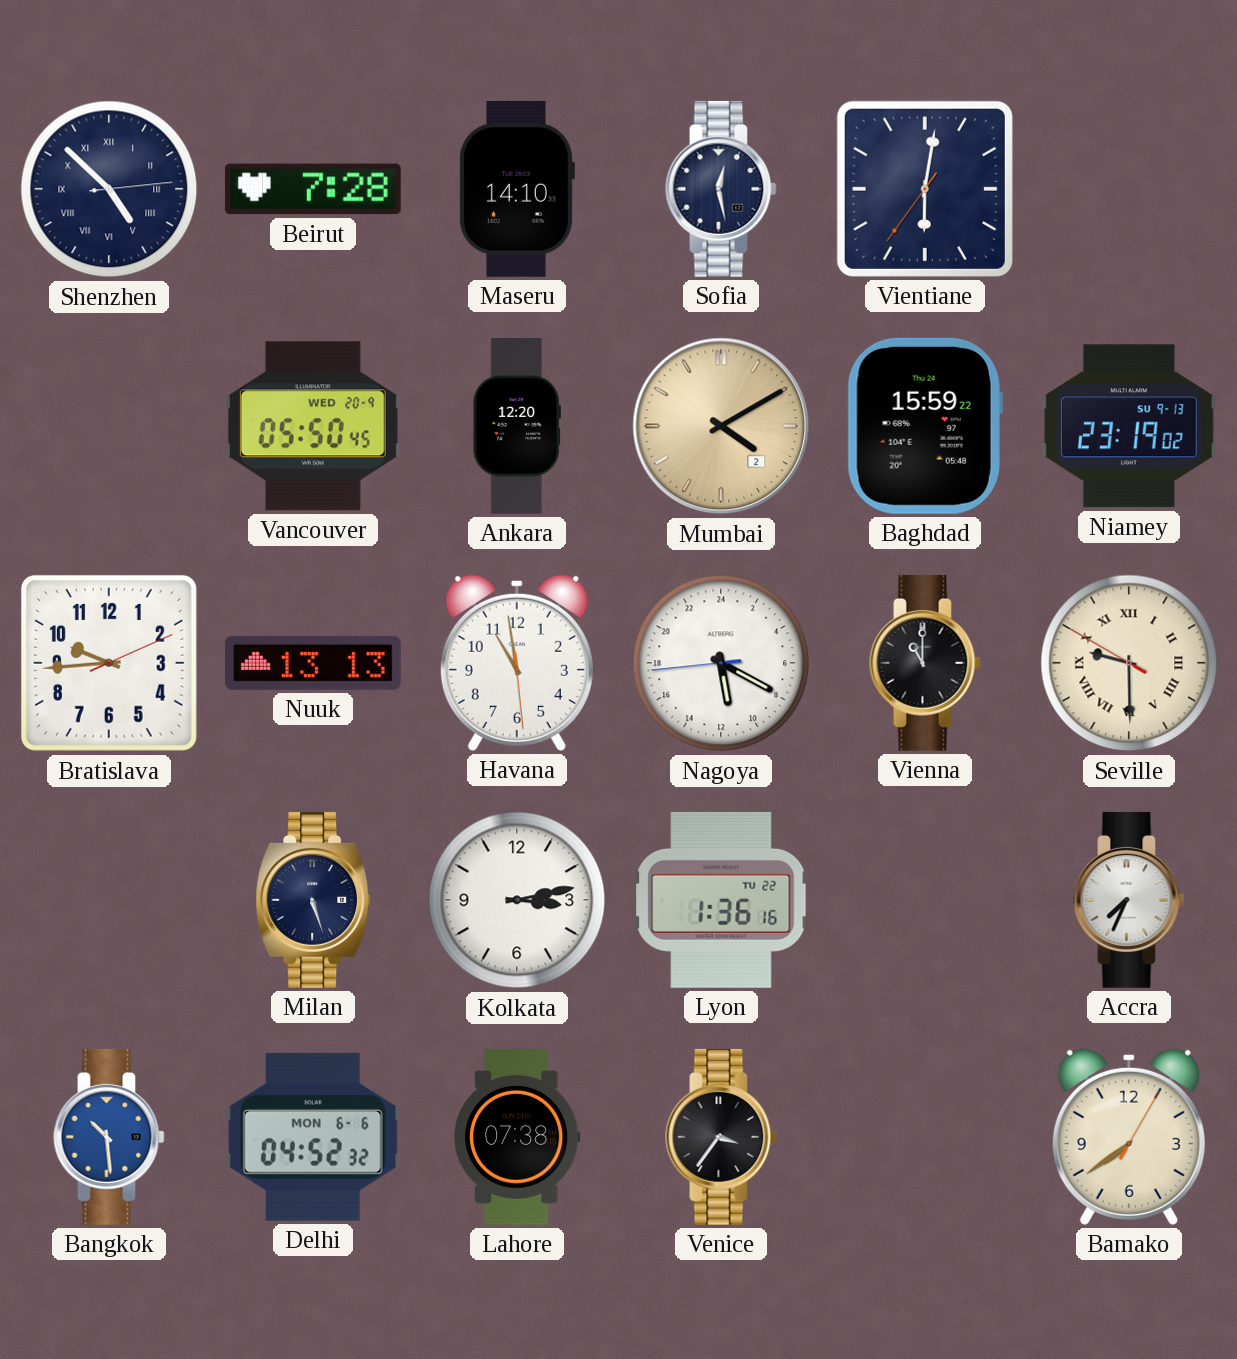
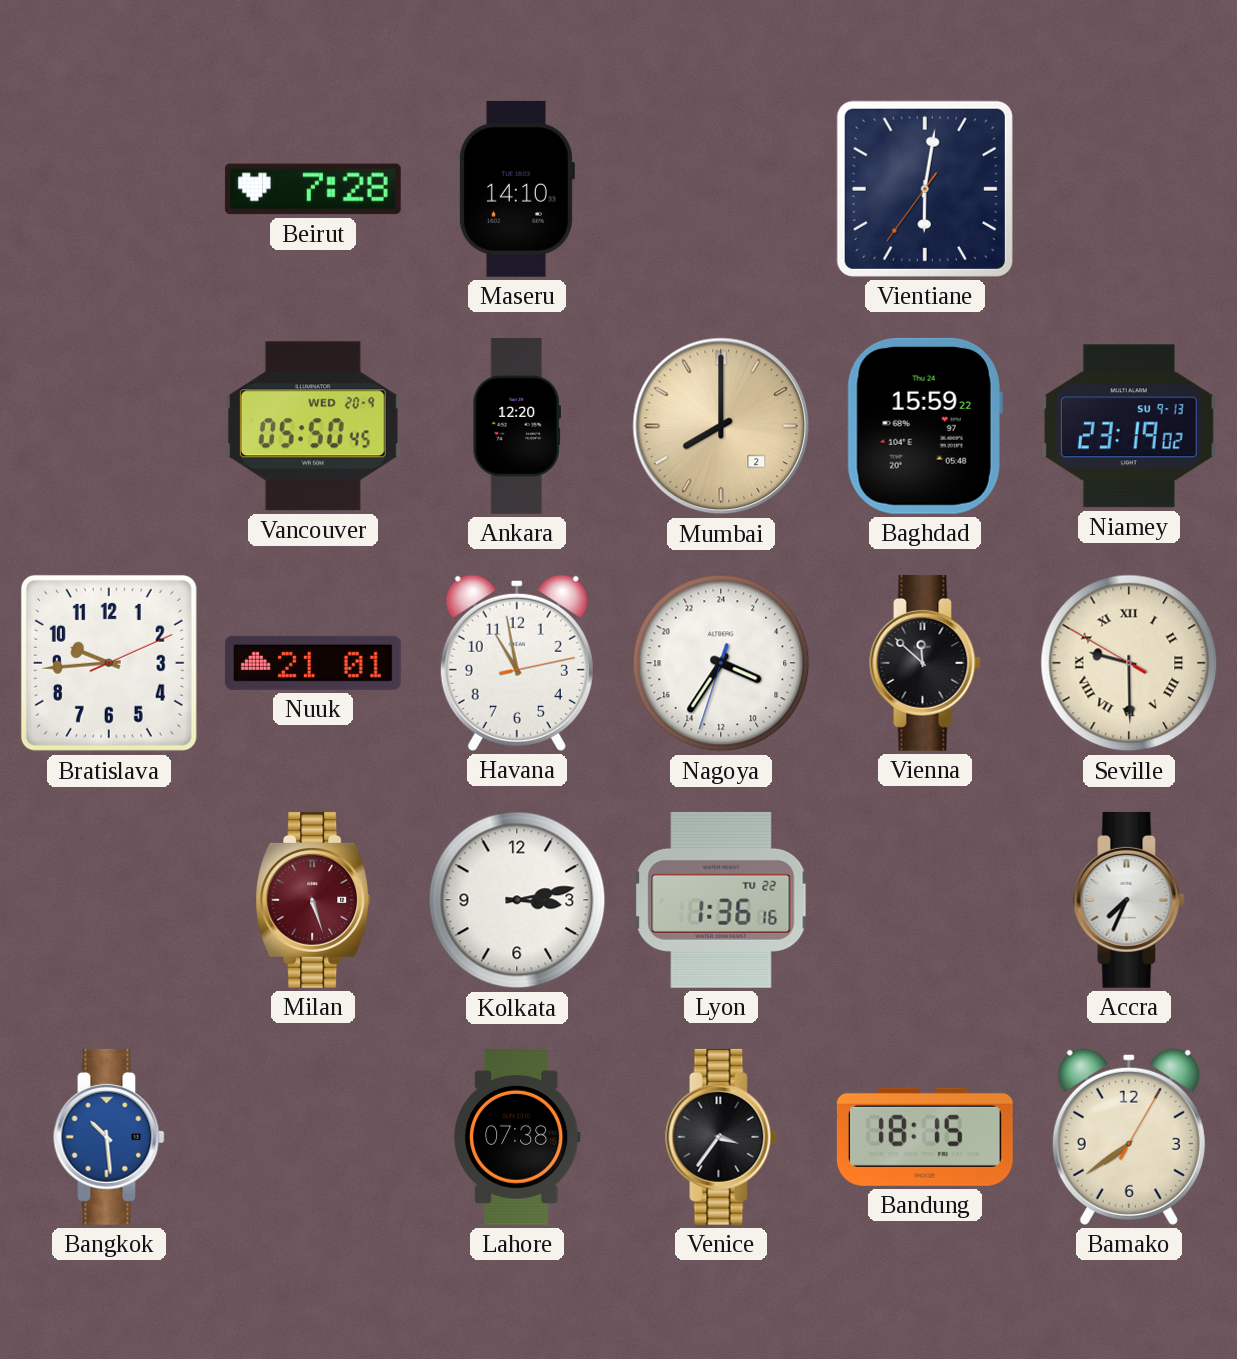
Shenzhen: 4:52 -> none
Sofia: 12:28 -> none
Mumbai: 4:10 -> 8:00
Nuuk: 13:13 -> 21:01
Havana: 10:58:29 -> 10:58:13
Nagoya: 11:19 -> 7:35
Vienna: 11:00 -> 11:52
Milan dial: navy -> burgundy
Delhi: 04:52 -> none
Bandung: none -> 18:15
